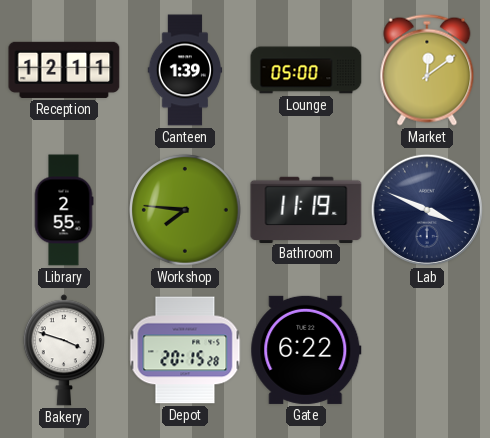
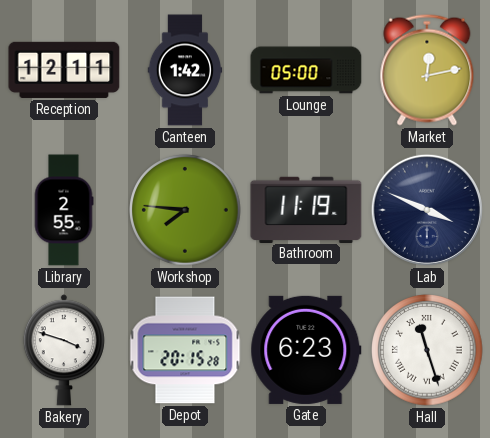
Canteen: 1:39 -> 1:42
Market: 12:09 -> 12:13
Gate: 6:22 -> 6:23
Hall: none -> 11:27
